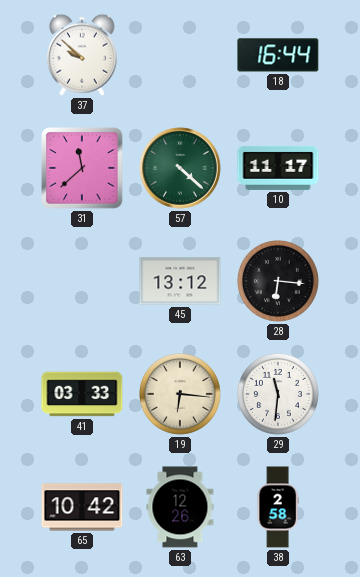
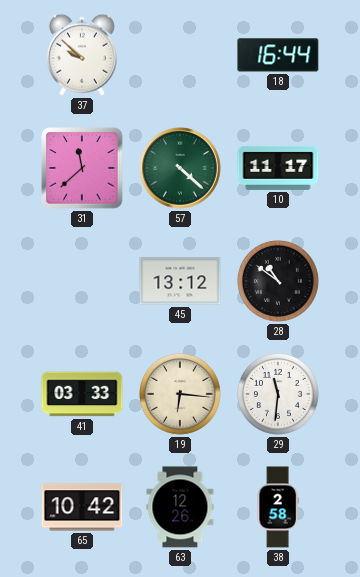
28: 6:16 -> 10:51
